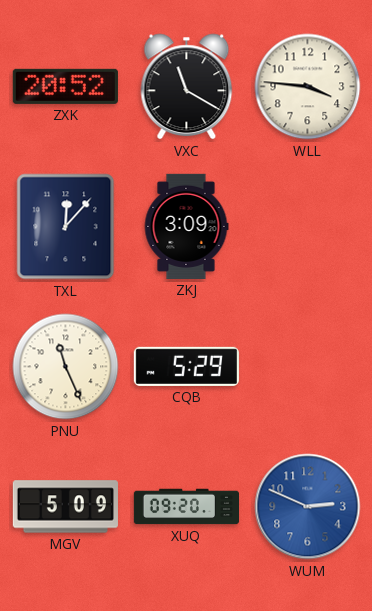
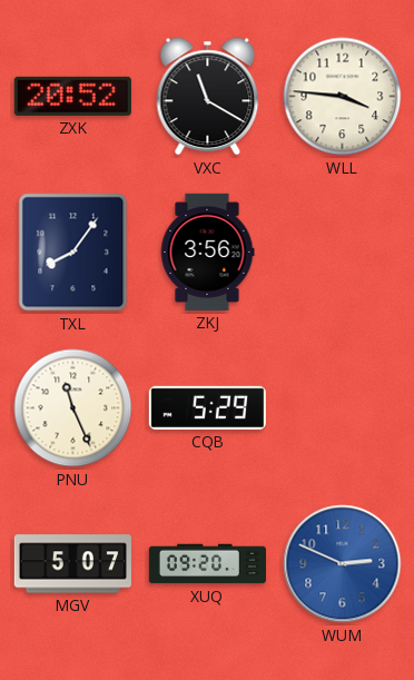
TXL: 12:07 -> 8:06
ZKJ: 3:09 -> 3:56
MGV: 5:09 -> 5:07
